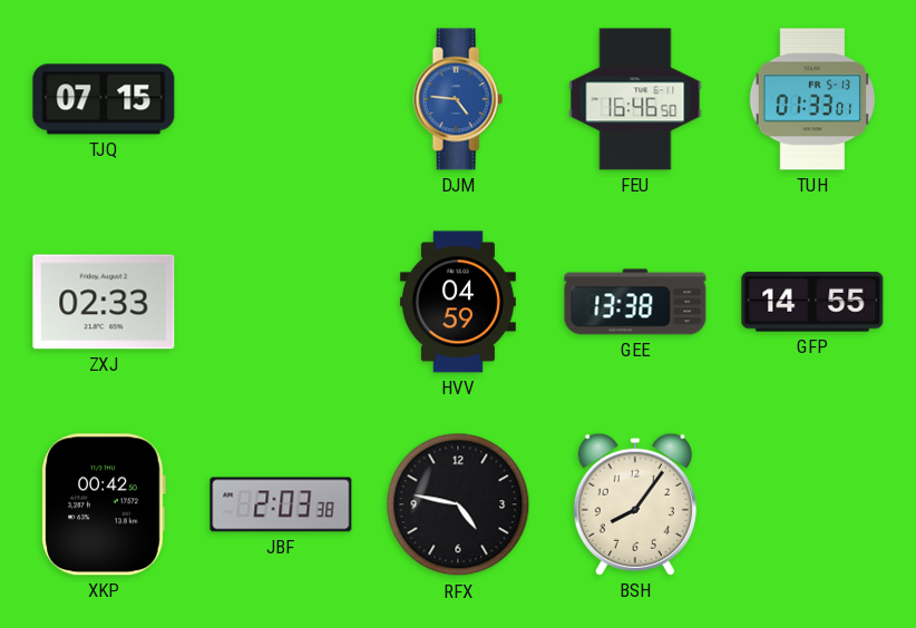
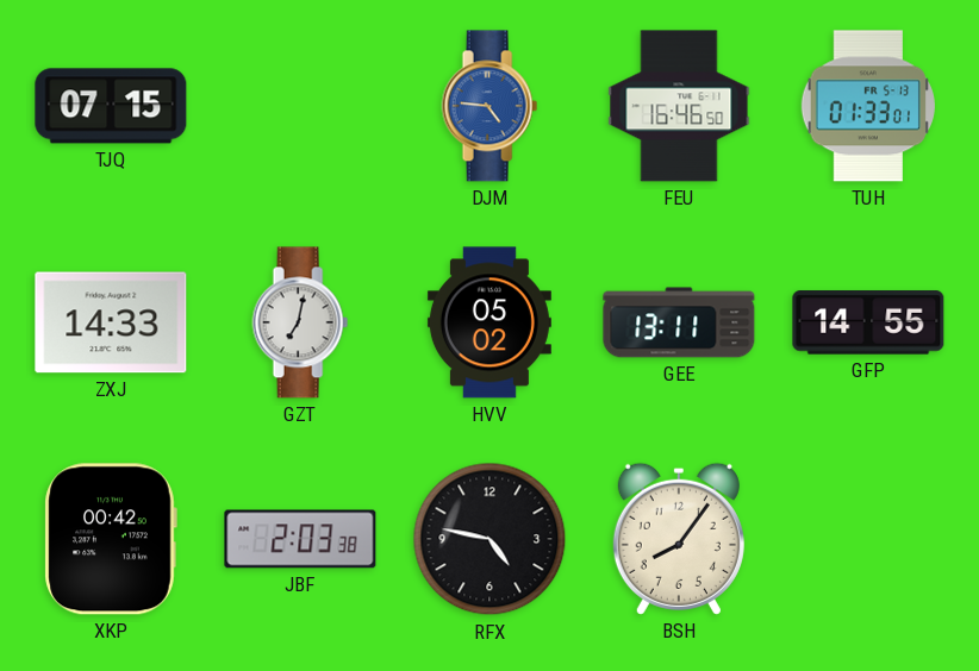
ZXJ: 02:33 -> 14:33
GZT: none -> 7:02
HVV: 04:59 -> 05:02
GEE: 13:38 -> 13:11
